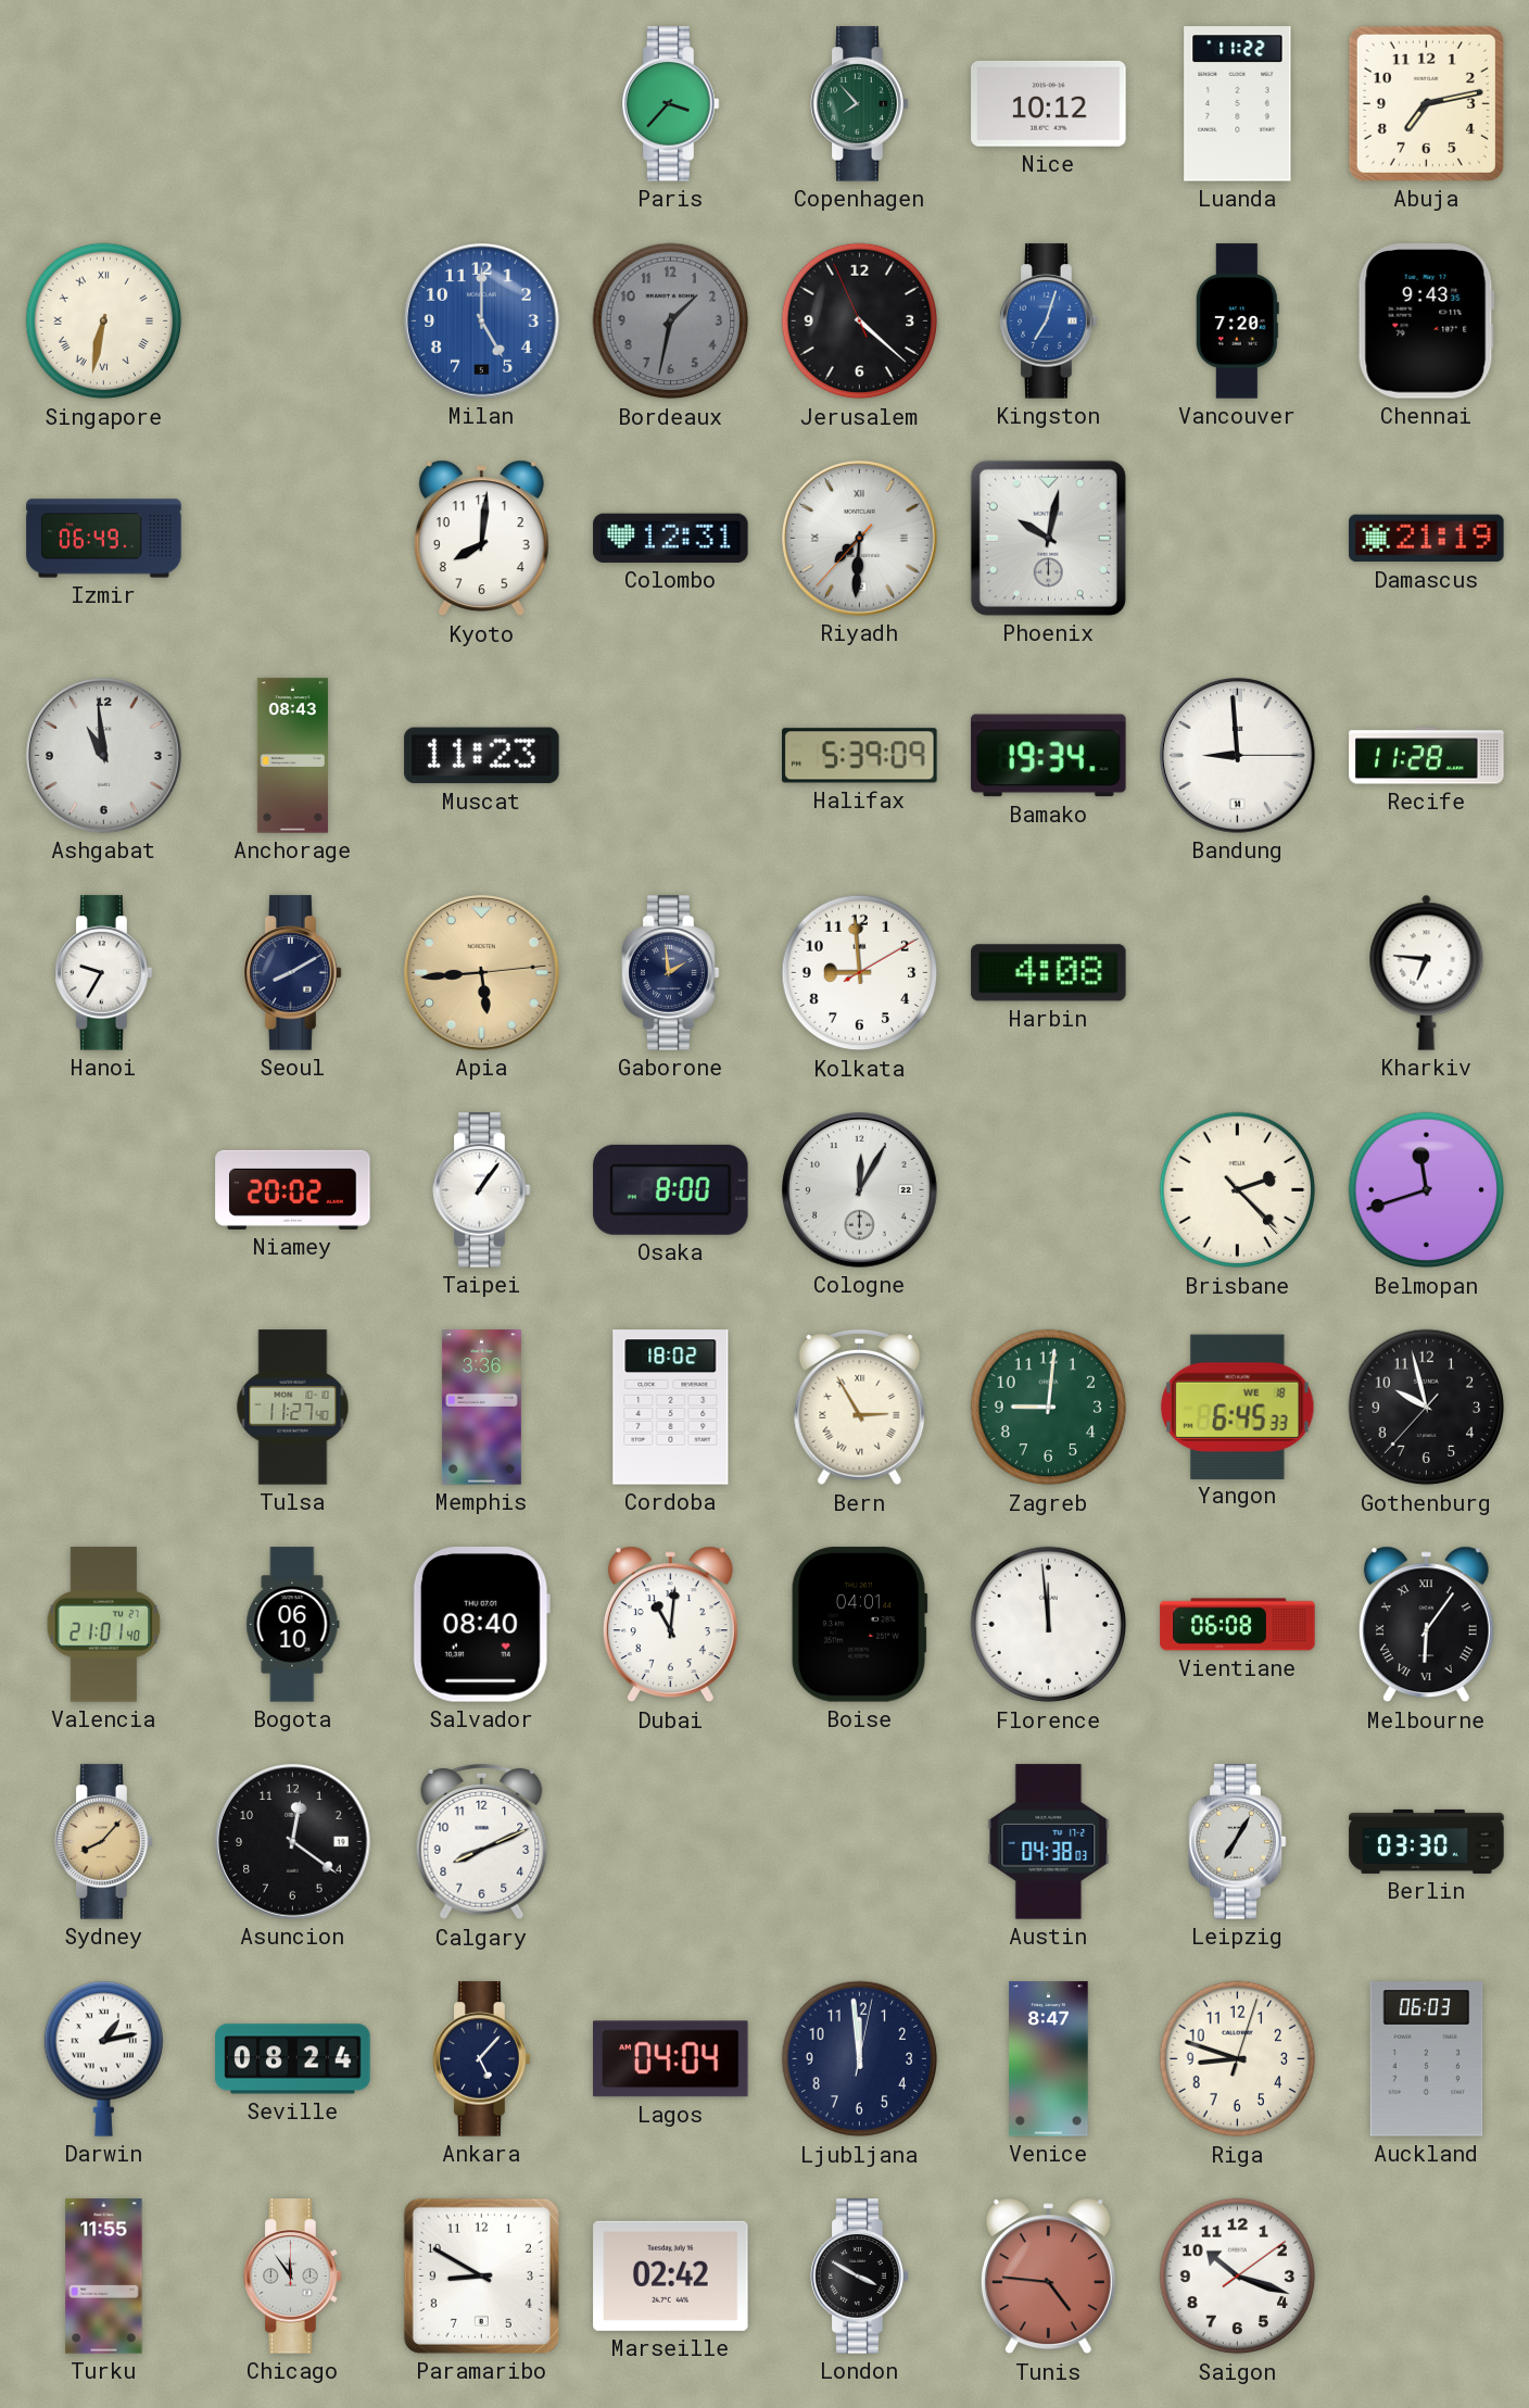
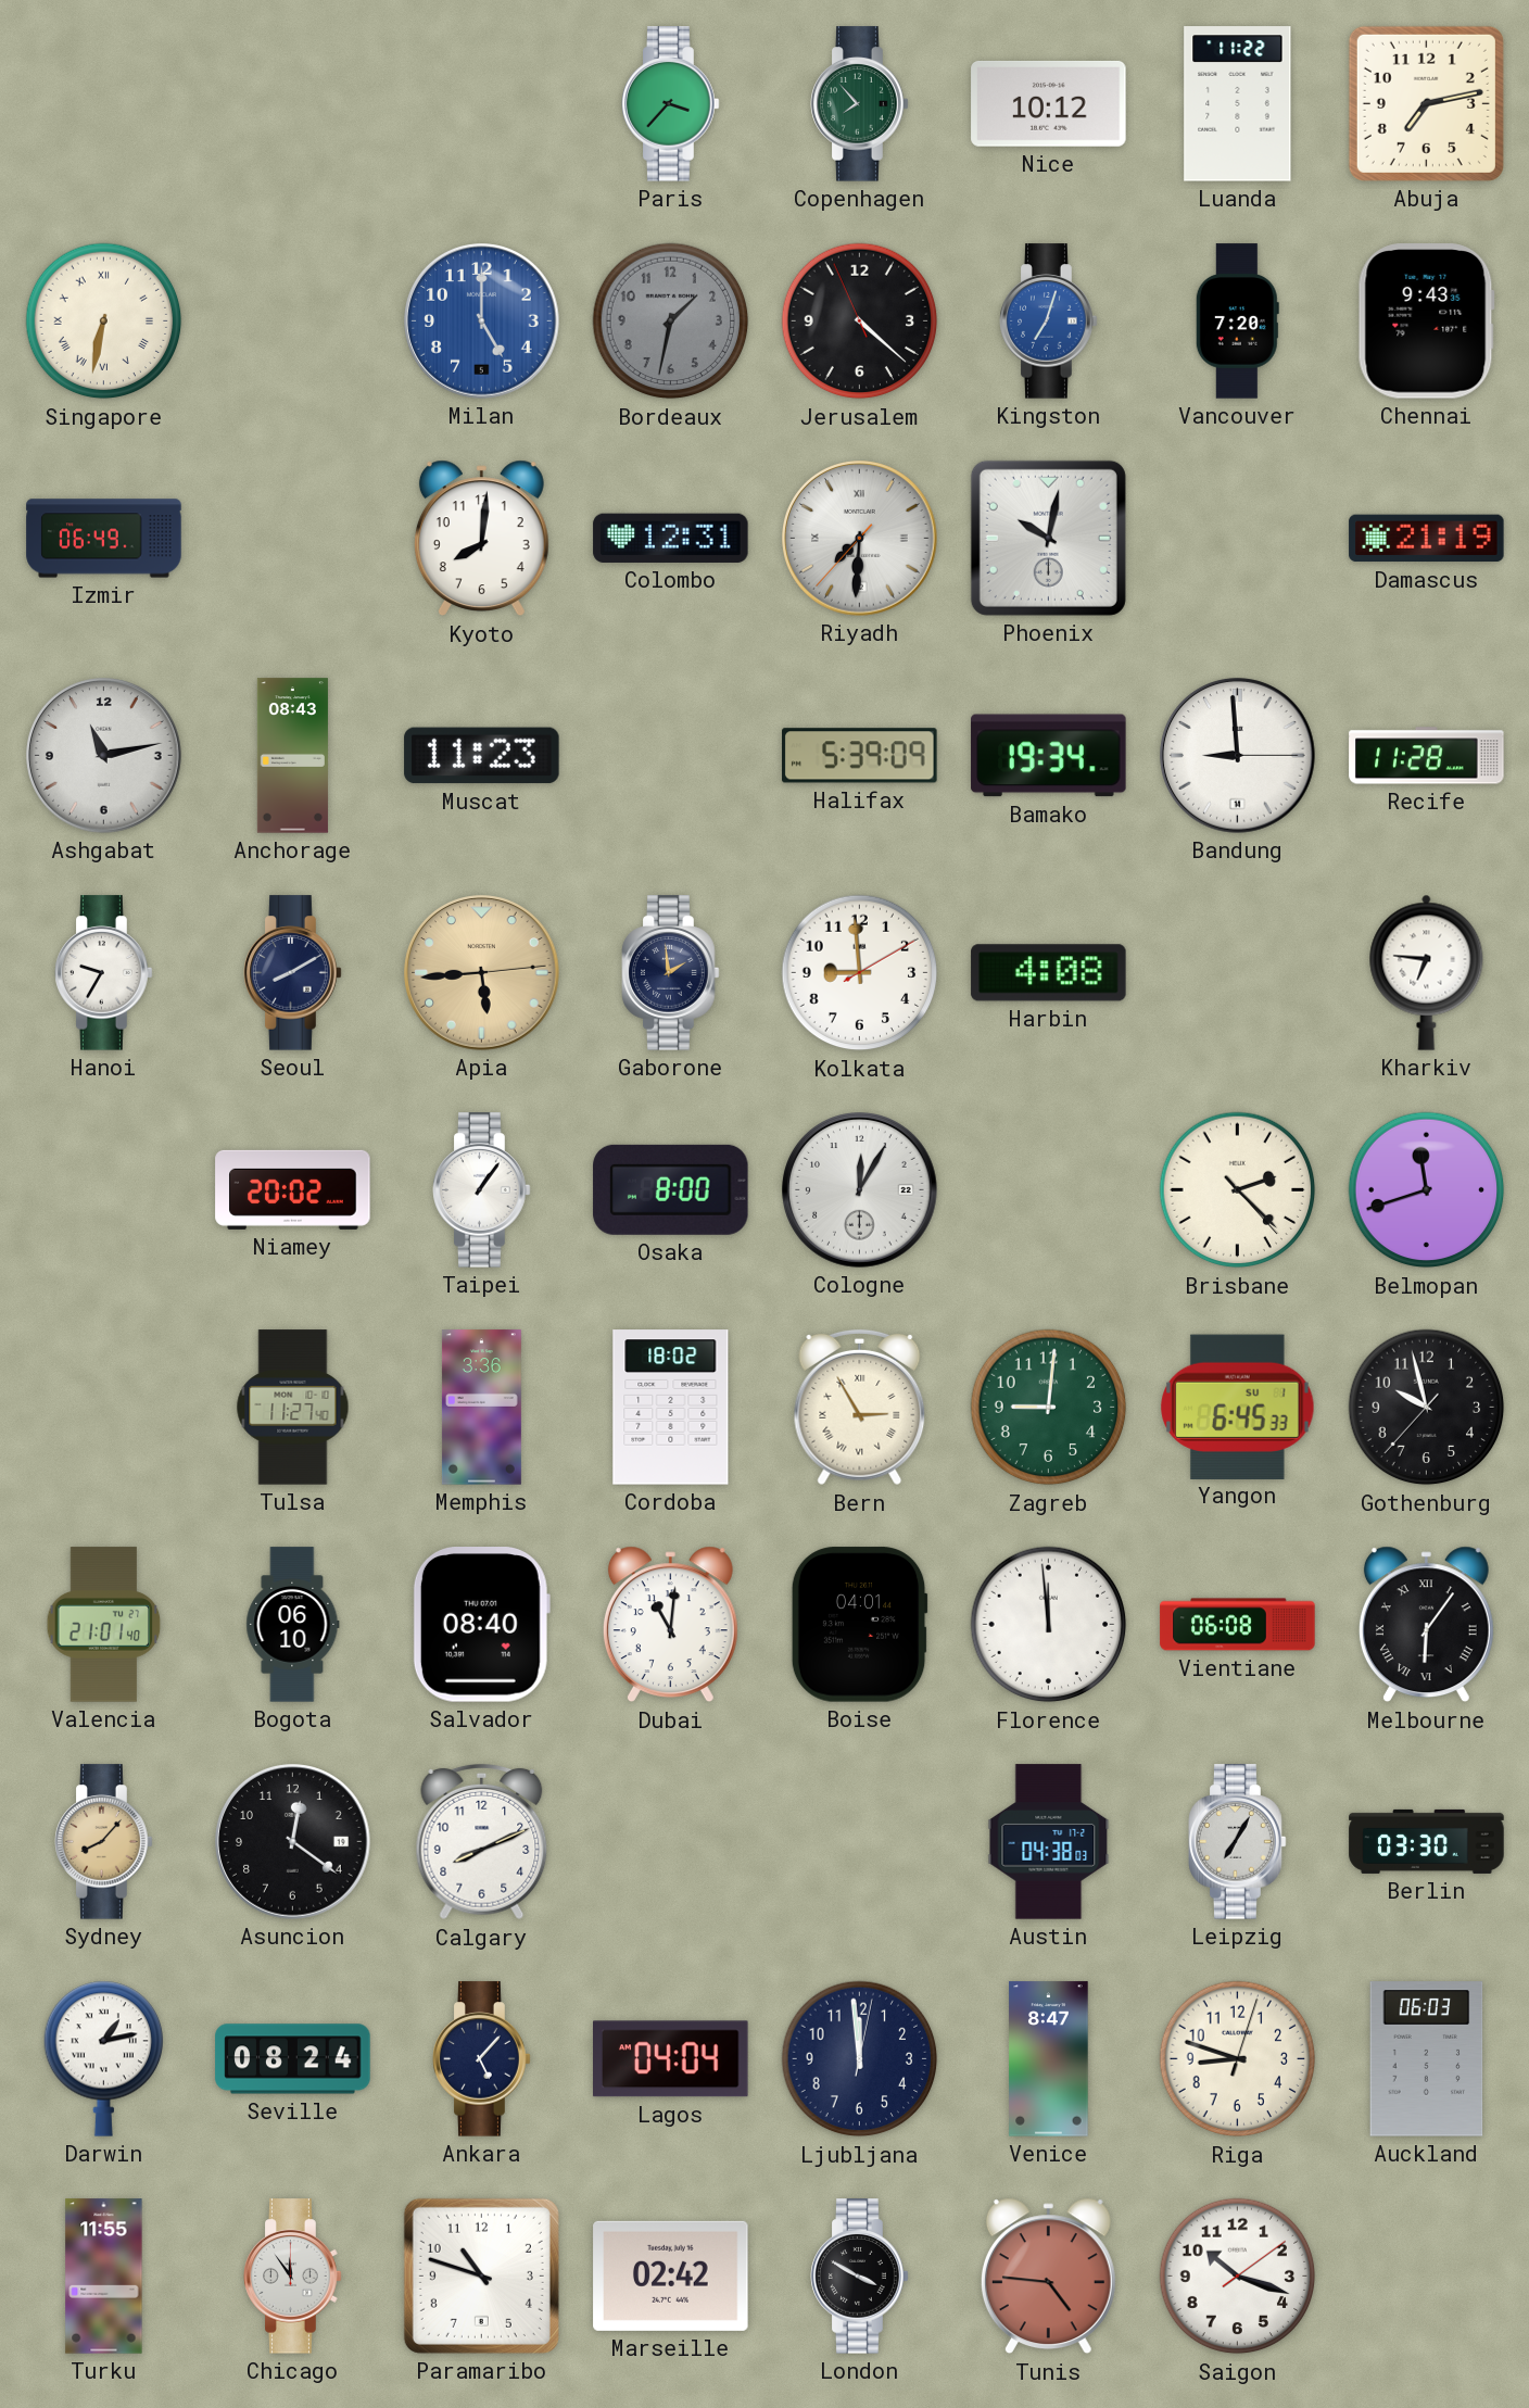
Ashgabat: 10:59 -> 11:13
Yangon date: WE 18 -> SU 1
Paramaribo: 8:50 -> 10:48
